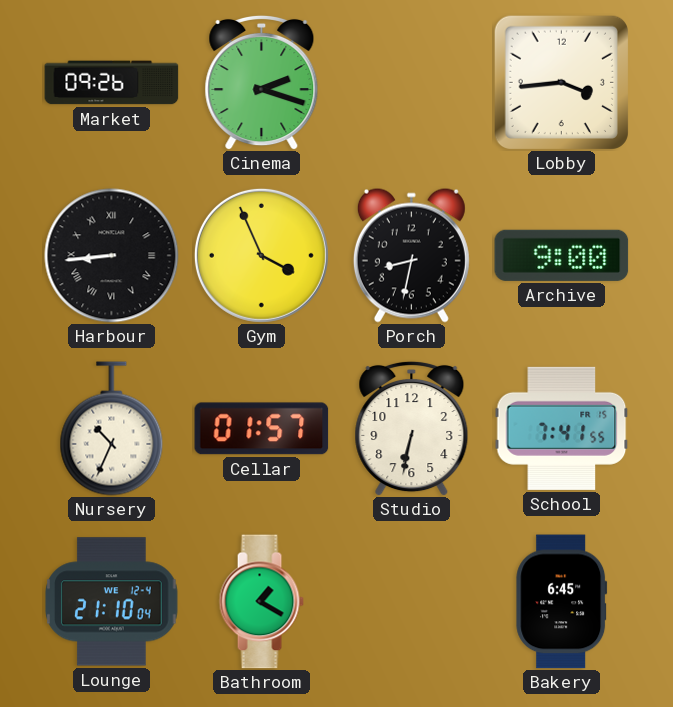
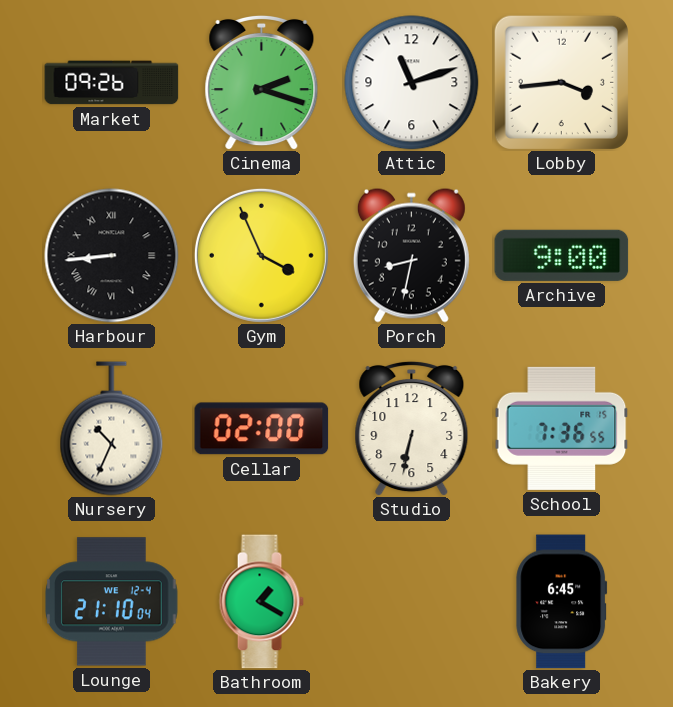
Attic: none -> 11:12
Cellar: 01:57 -> 02:00
School: 7:41 -> 7:36
